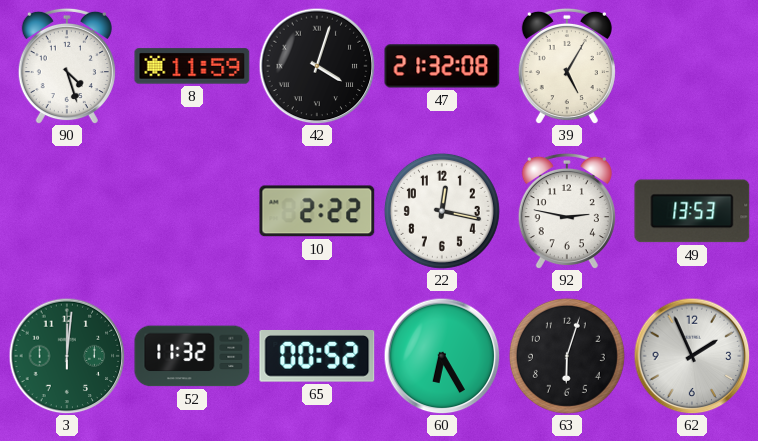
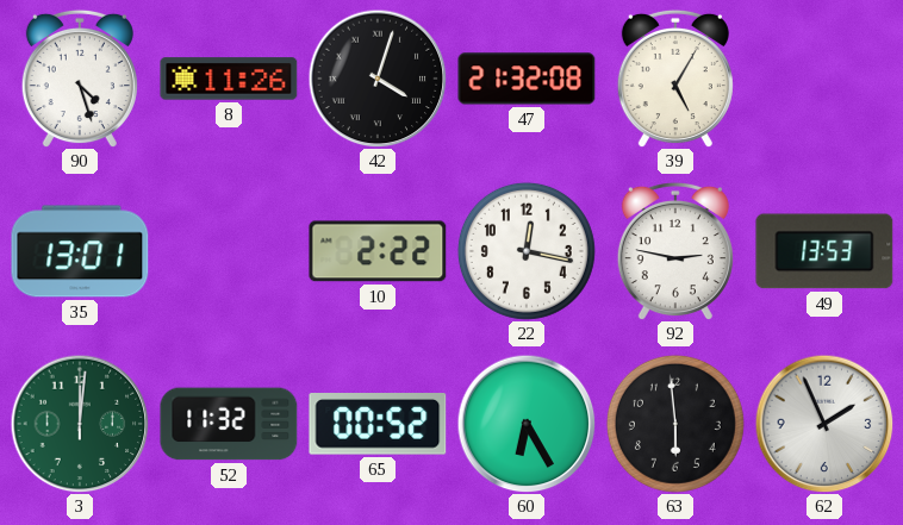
8: 11:59 -> 11:26
35: none -> 13:01
63: 6:03 -> 5:59
